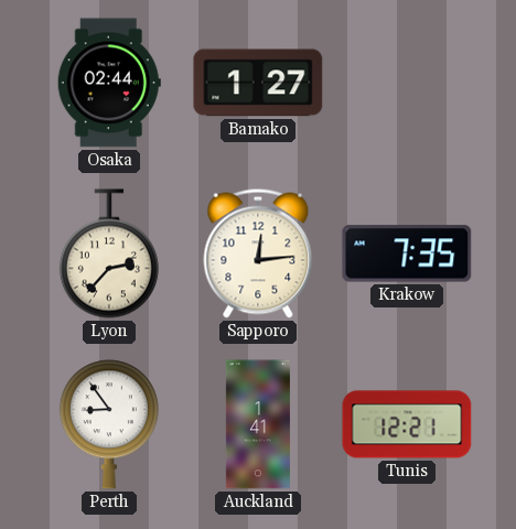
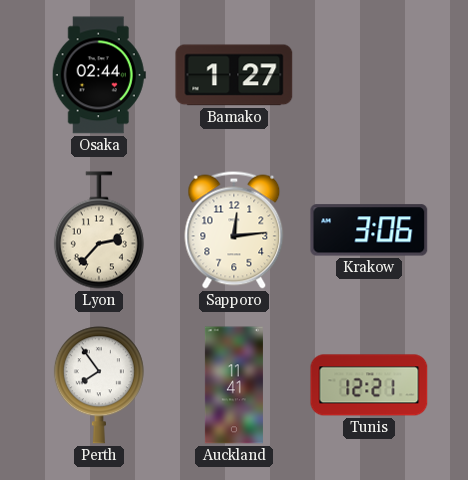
Krakow: 7:35 -> 3:06
Perth: 8:54 -> 7:54
Auckland: 1:41 -> 11:41
